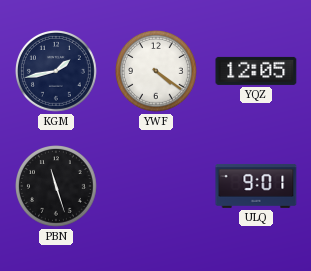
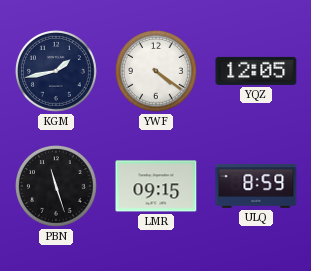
LMR: none -> 09:15
ULQ: 9:01 -> 8:59
